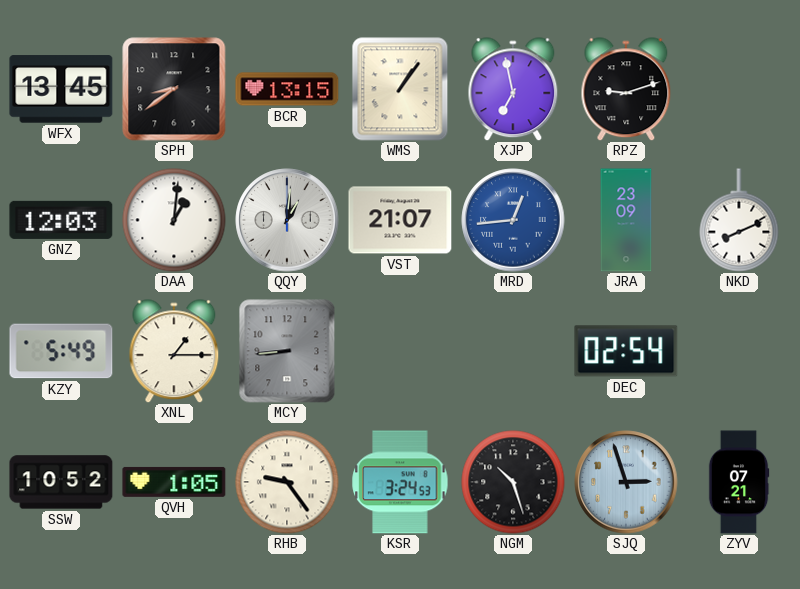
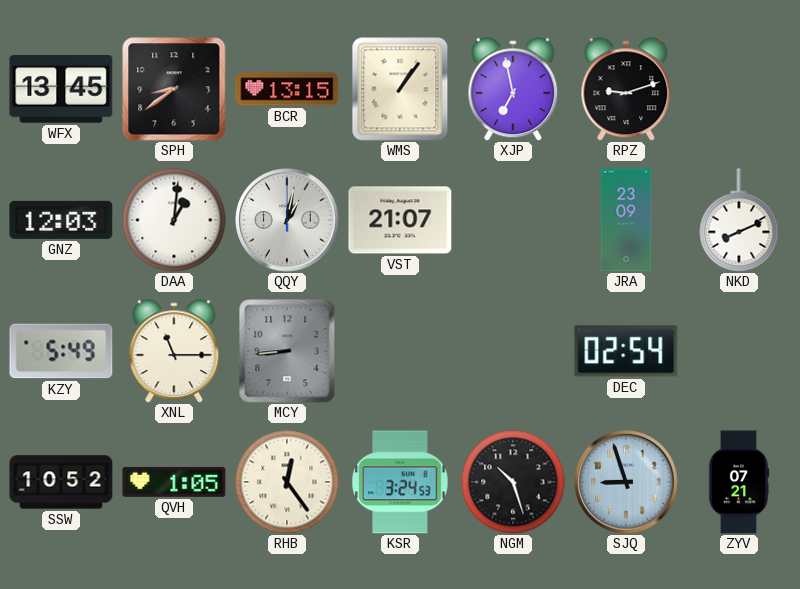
QQY: 1:01 -> 1:02
MRD: 12:44 -> none
XNL: 1:15 -> 11:15
RHB: 9:24 -> 12:24
SJQ: 2:57 -> 8:57
